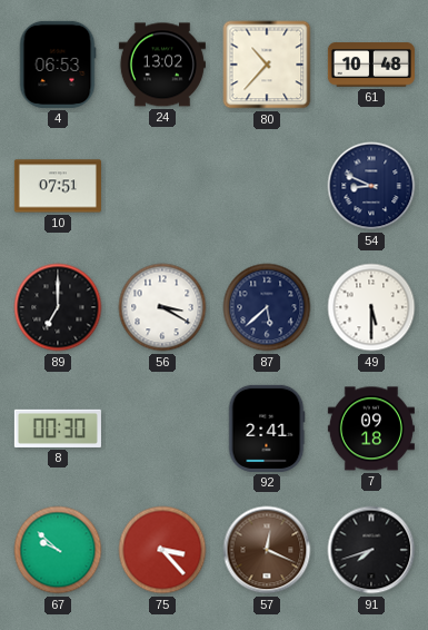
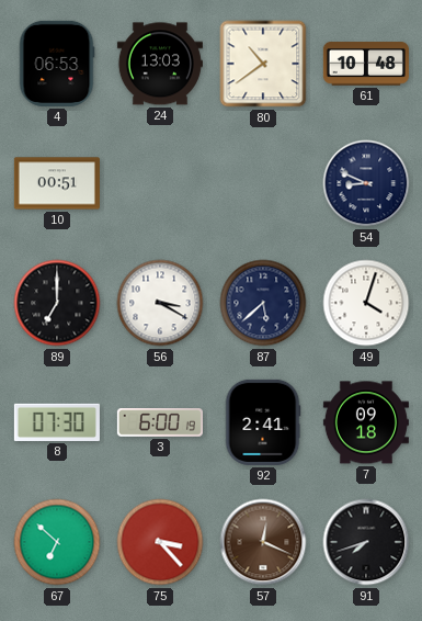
24: 13:02 -> 13:03
80: 10:37 -> 10:39
10: 07:51 -> 00:51
49: 5:30 -> 4:03
8: 00:30 -> 07:30
3: none -> 6:00
67: 9:52 -> 6:52
